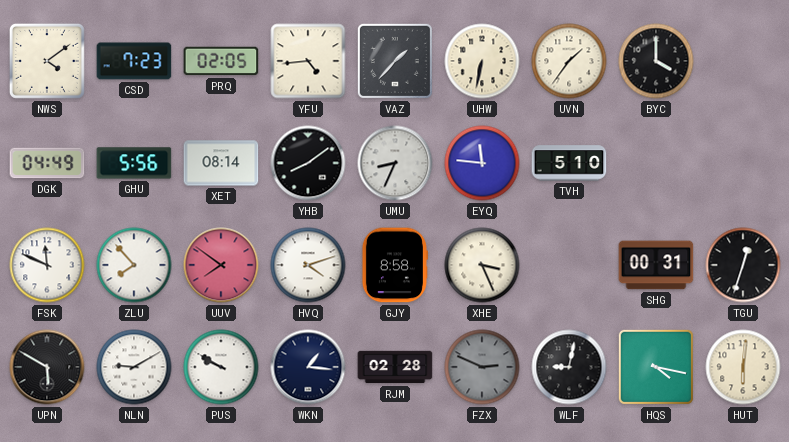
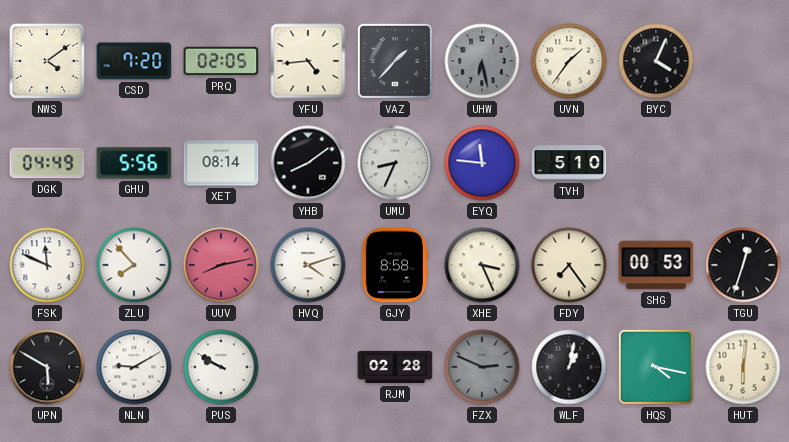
CSD: 7:23 -> 7:20
UHW: 6:32 -> 6:28
UHW dial: cream -> grey
BYC: 4:00 -> 4:04
UUV: 7:51 -> 8:13
FDY: none -> 7:24
SHG: 00:31 -> 00:53
WKN: 1:16 -> none
WLF: 9:02 -> 1:02
